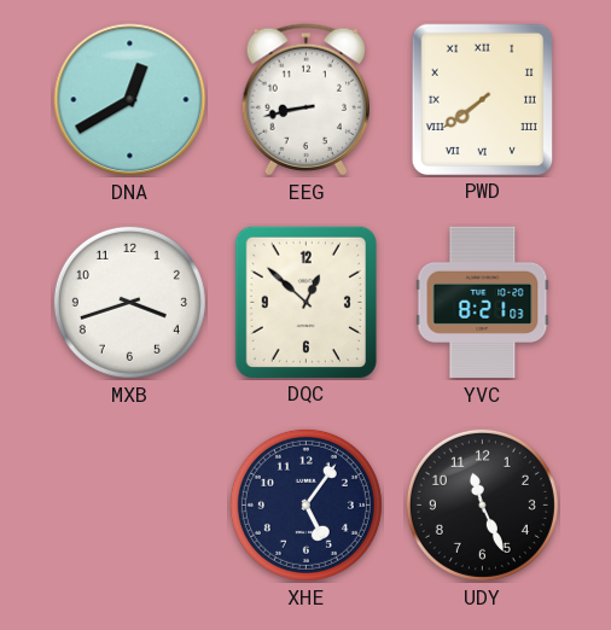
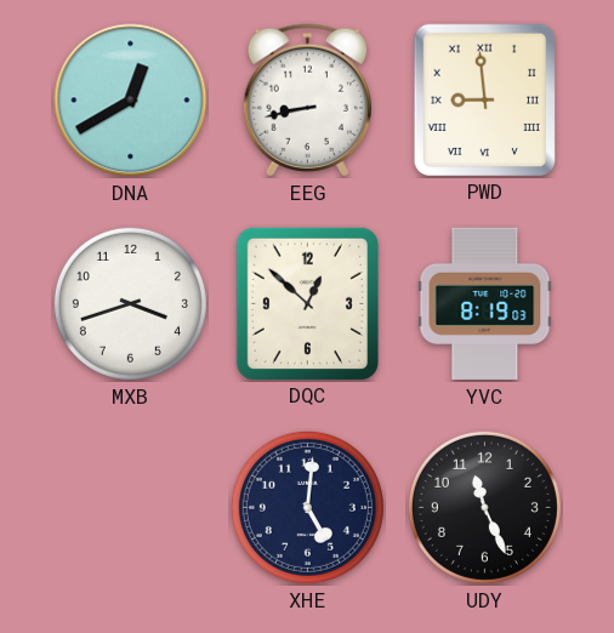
PWD: 7:39 -> 8:59
YVC: 8:21 -> 8:19
XHE: 5:06 -> 5:01
